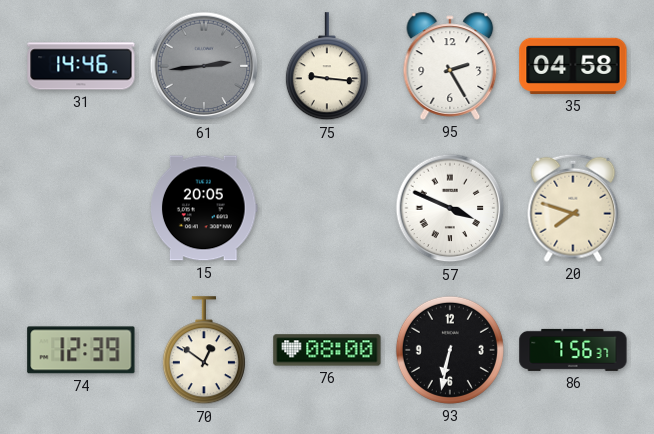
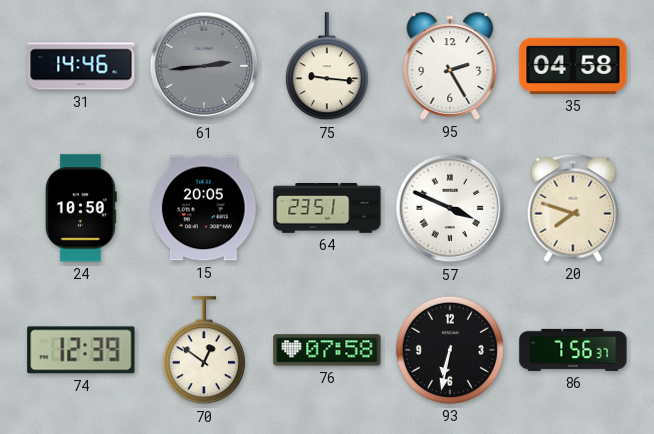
24: none -> 10:50
64: none -> 23:51
76: 08:00 -> 07:58
